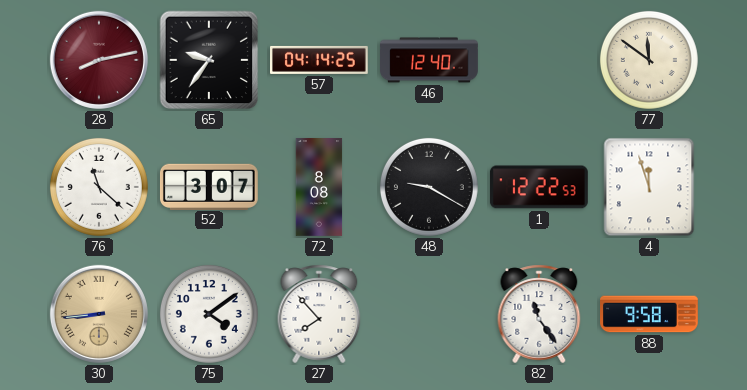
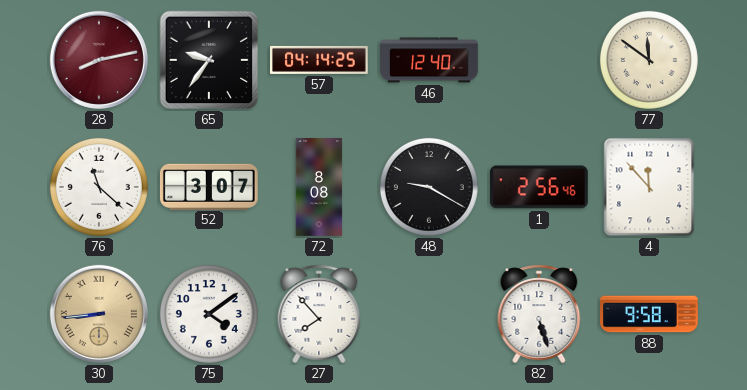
1: 12:22 -> 2:56
4: 11:57 -> 11:53
82: 11:24 -> 5:27
